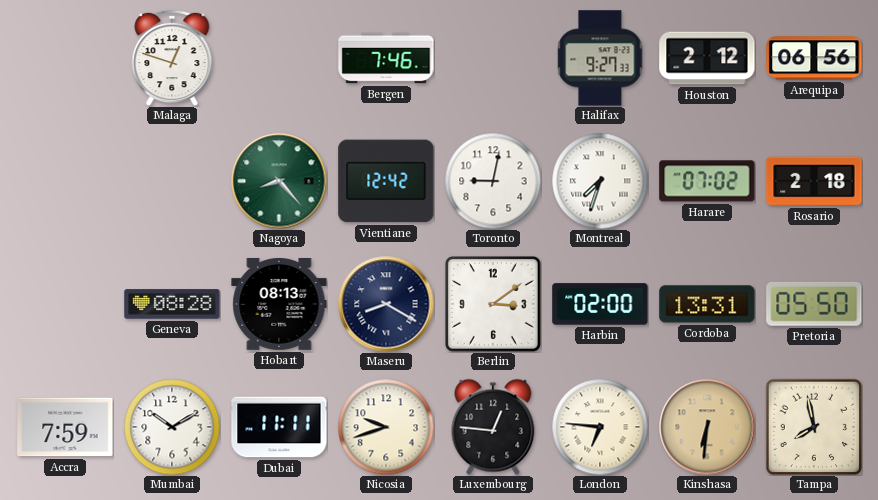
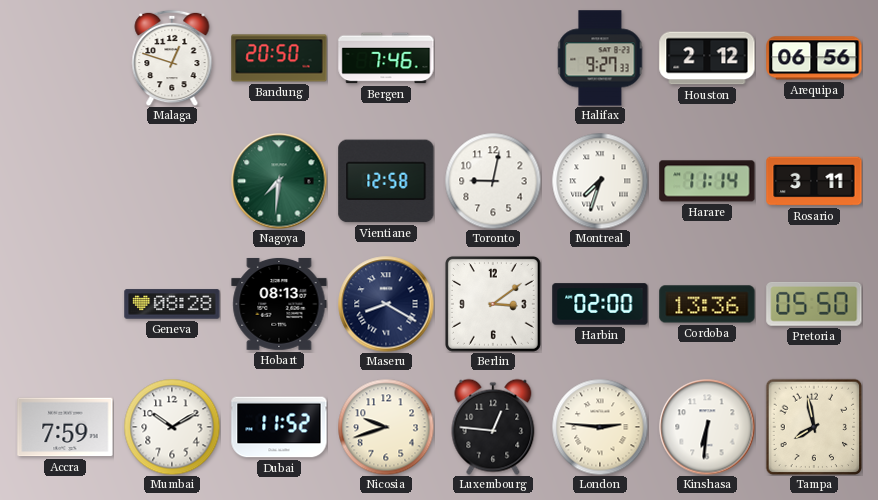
Bandung: none -> 20:50
Nagoya: 8:23 -> 7:31
Vientiane: 12:42 -> 12:58
Harare: 07:02 -> 11:14
Rosario: 2:18 -> 3:11
Cordoba: 13:31 -> 13:36
Dubai: 11:11 -> 11:52
London: 6:46 -> 2:46
Kinshasa dial: champagne -> white
